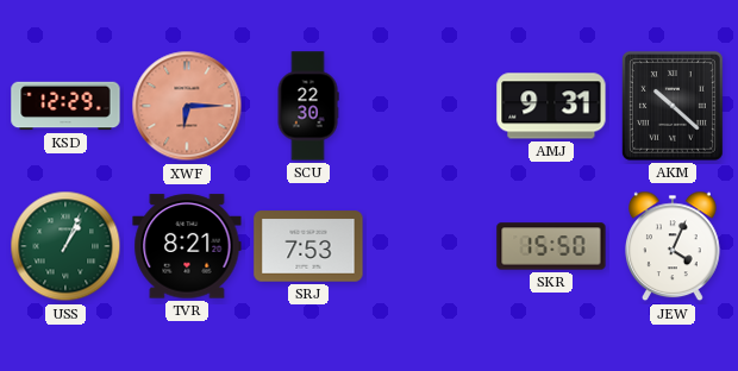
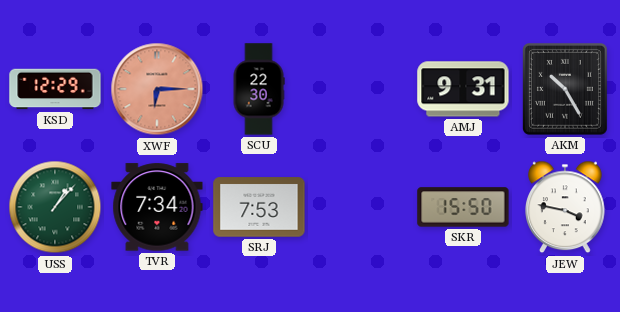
AKM: 10:22 -> 10:25
USS: 1:04 -> 1:07
TVR: 8:21 -> 7:34
JEW: 4:04 -> 3:47
